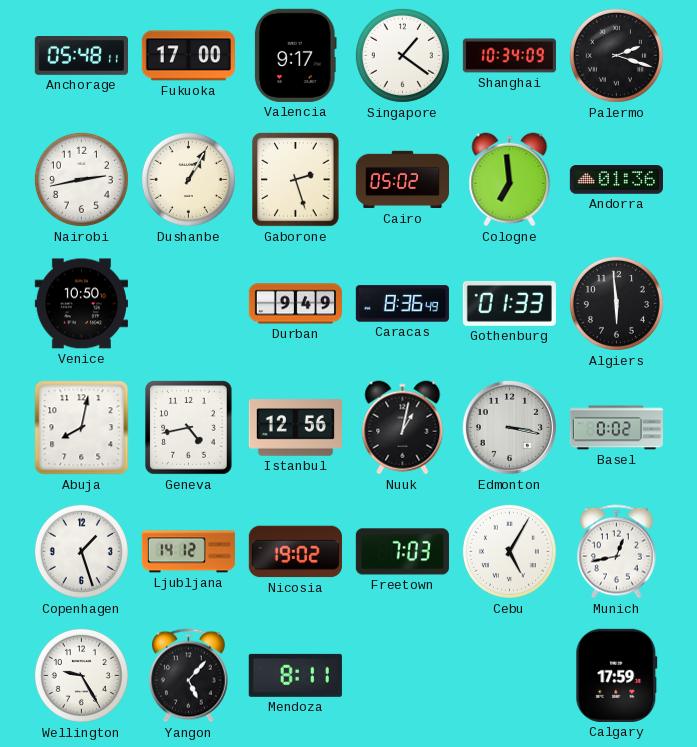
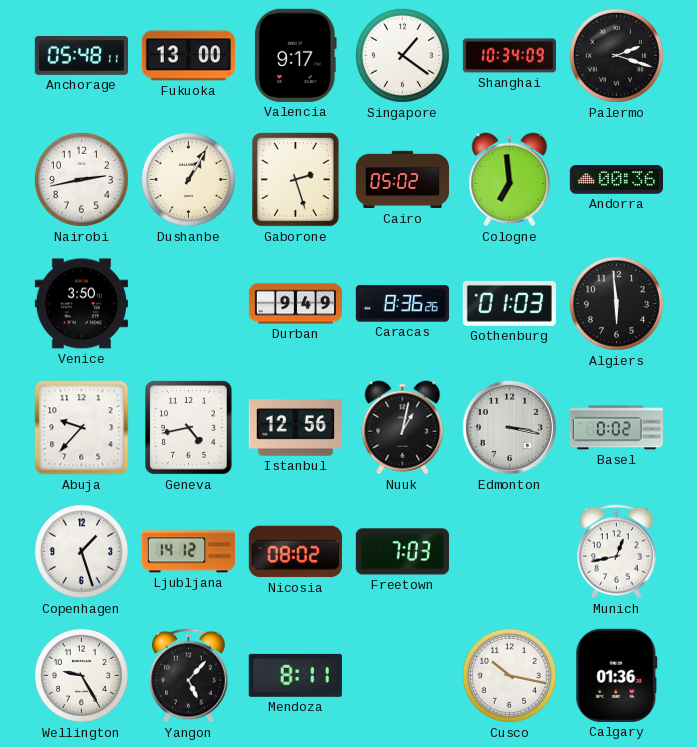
Fukuoka: 17:00 -> 13:00
Andorra: 01:36 -> 00:36
Venice: 10:50 -> 3:50
Caracas: 8:36:49 -> 8:36:26
Gothenburg: 01:33 -> 01:03
Abuja: 8:02 -> 9:37
Nicosia: 19:02 -> 08:02
Cebu: 5:05 -> none
Cusco: none -> 10:17
Calgary: 17:59 -> 01:36
